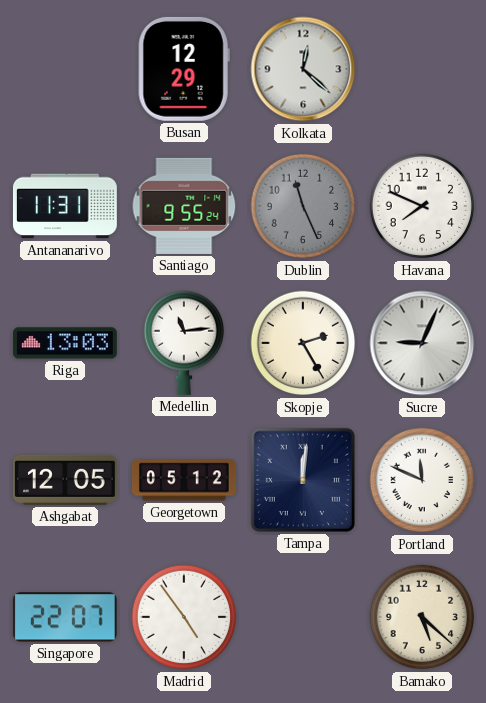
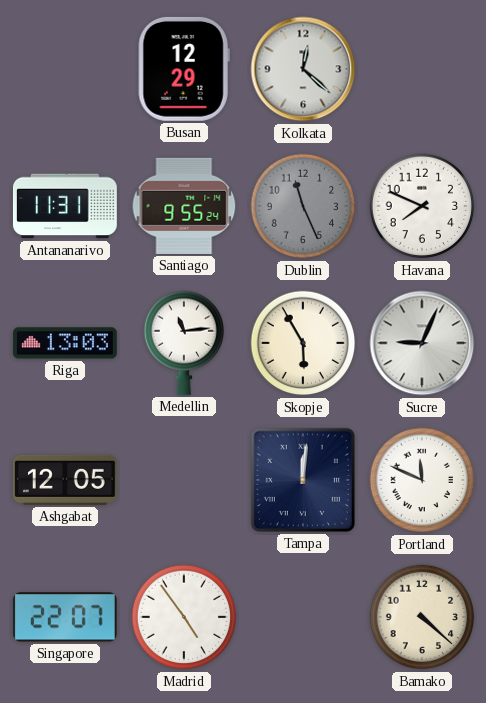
Skopje: 2:25 -> 5:55
Georgetown: 05:12 -> none
Bamako: 5:22 -> 4:22
